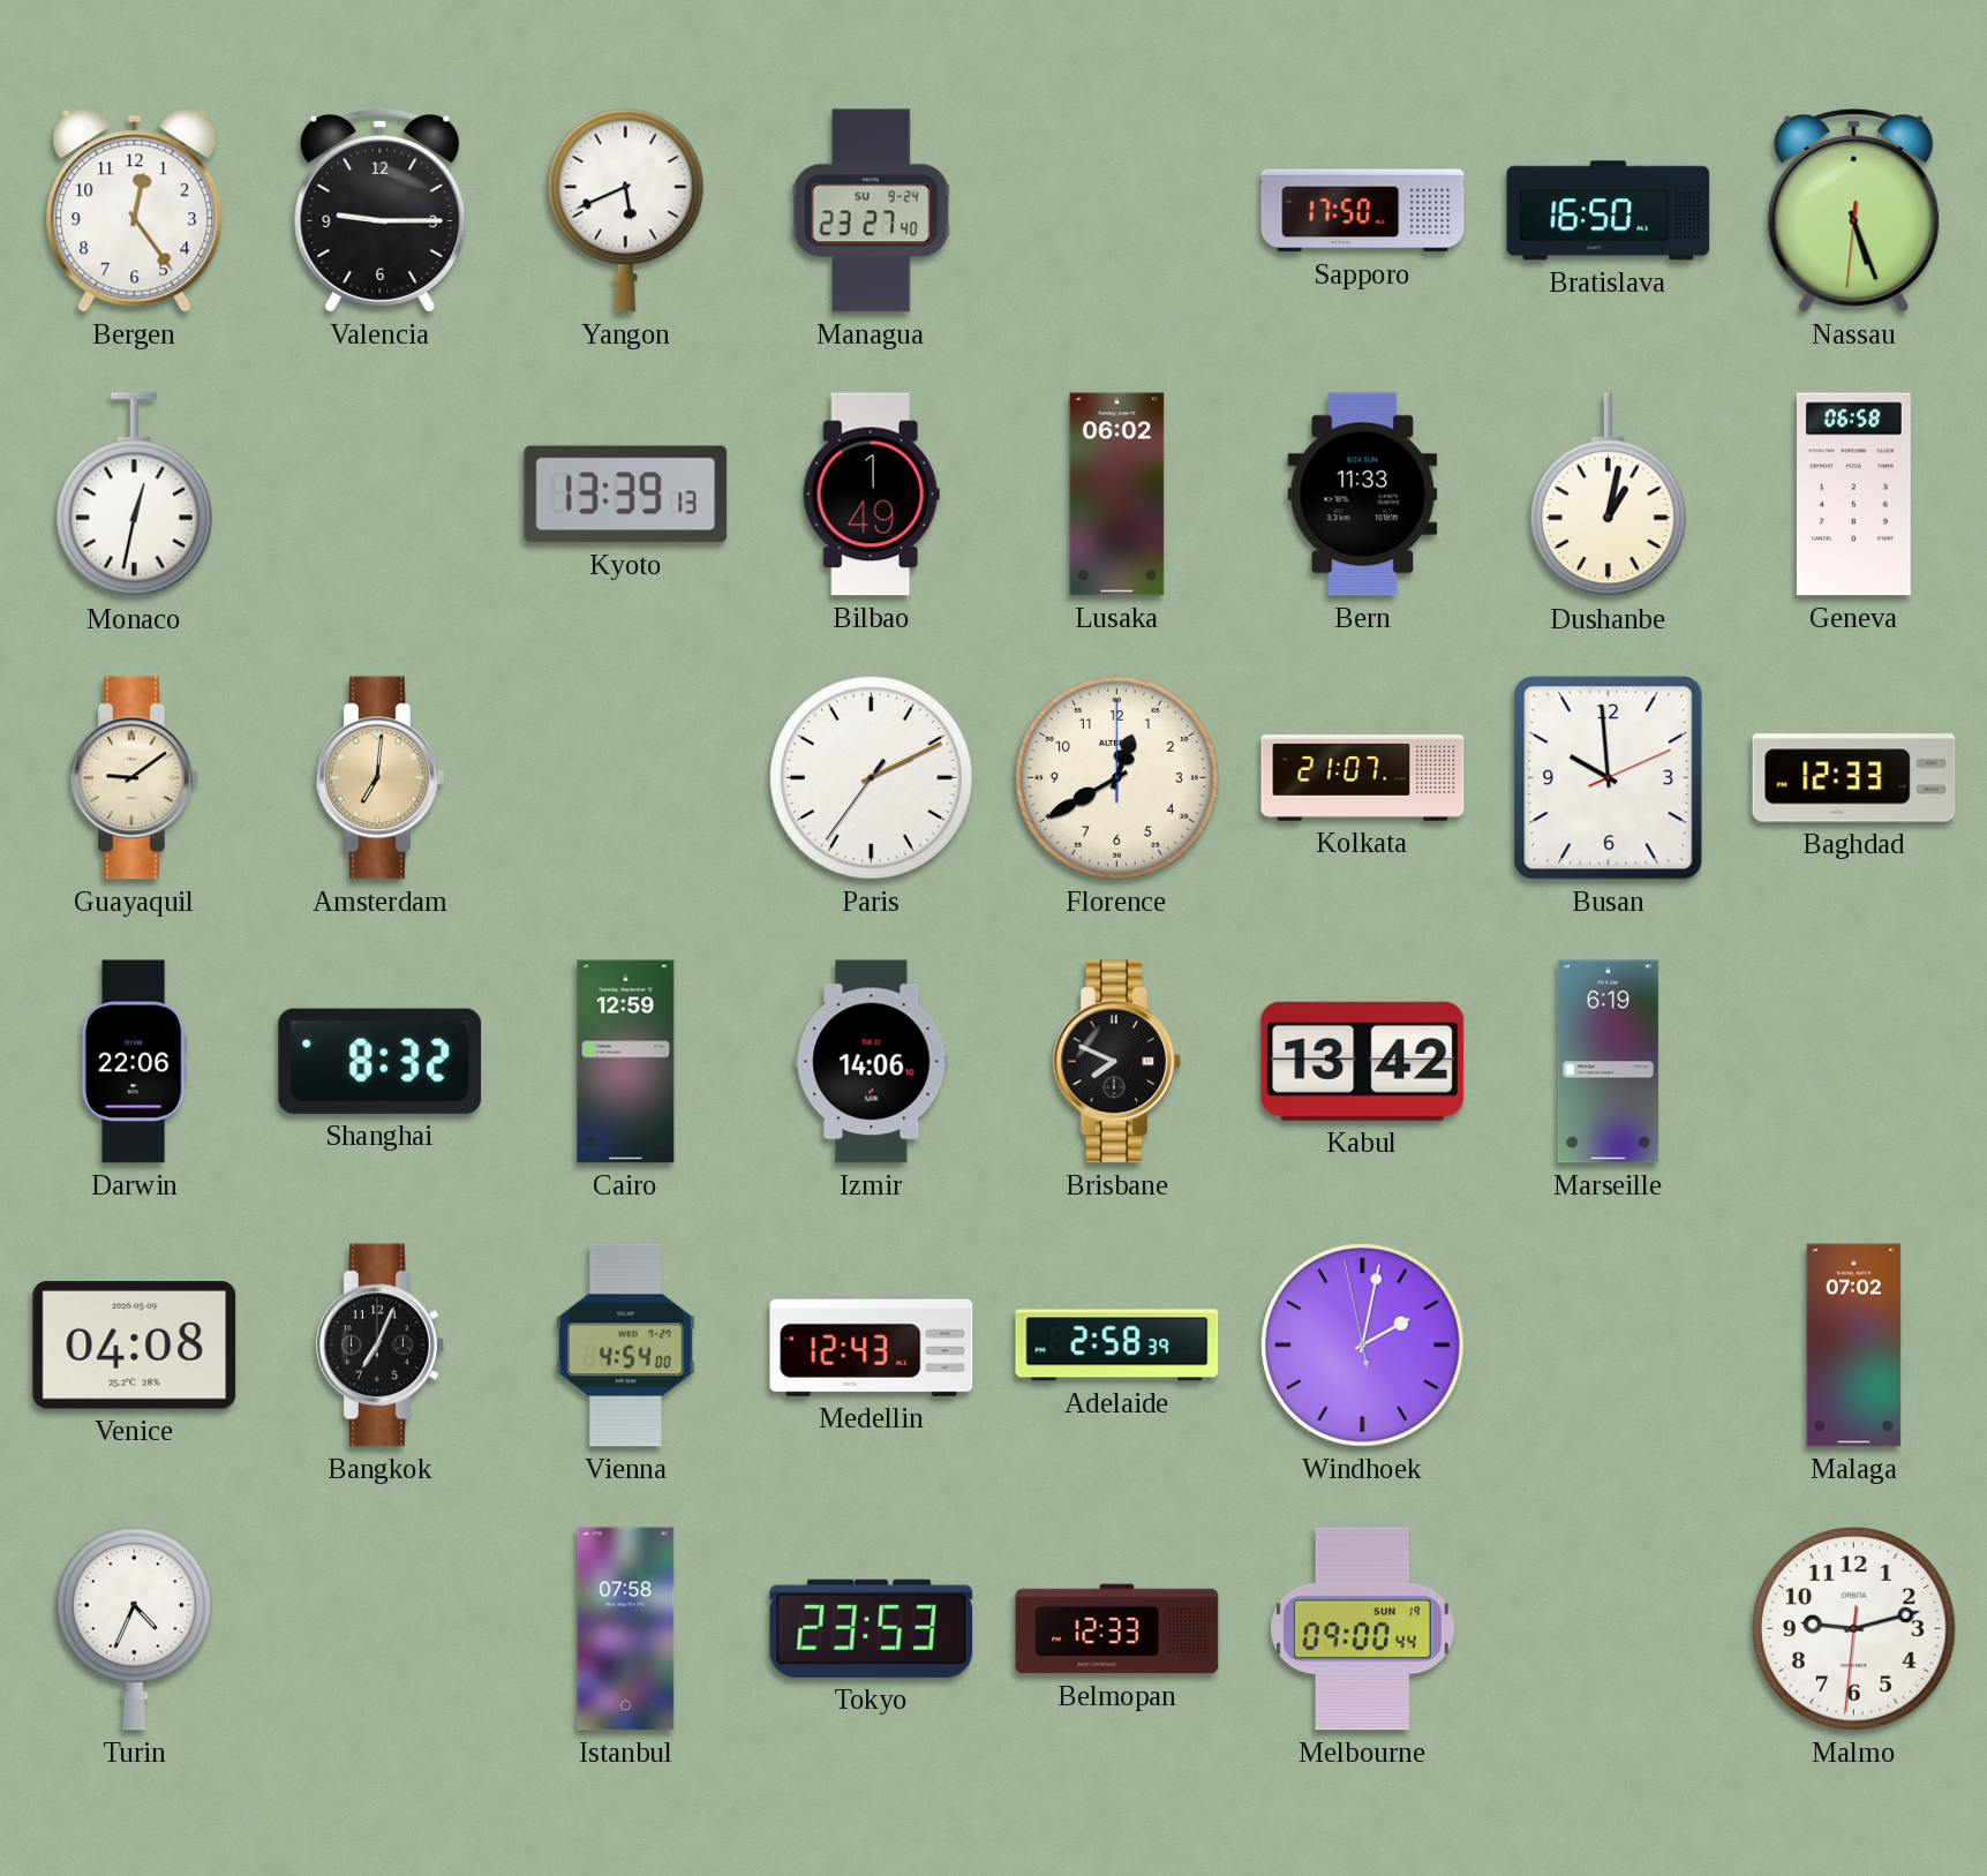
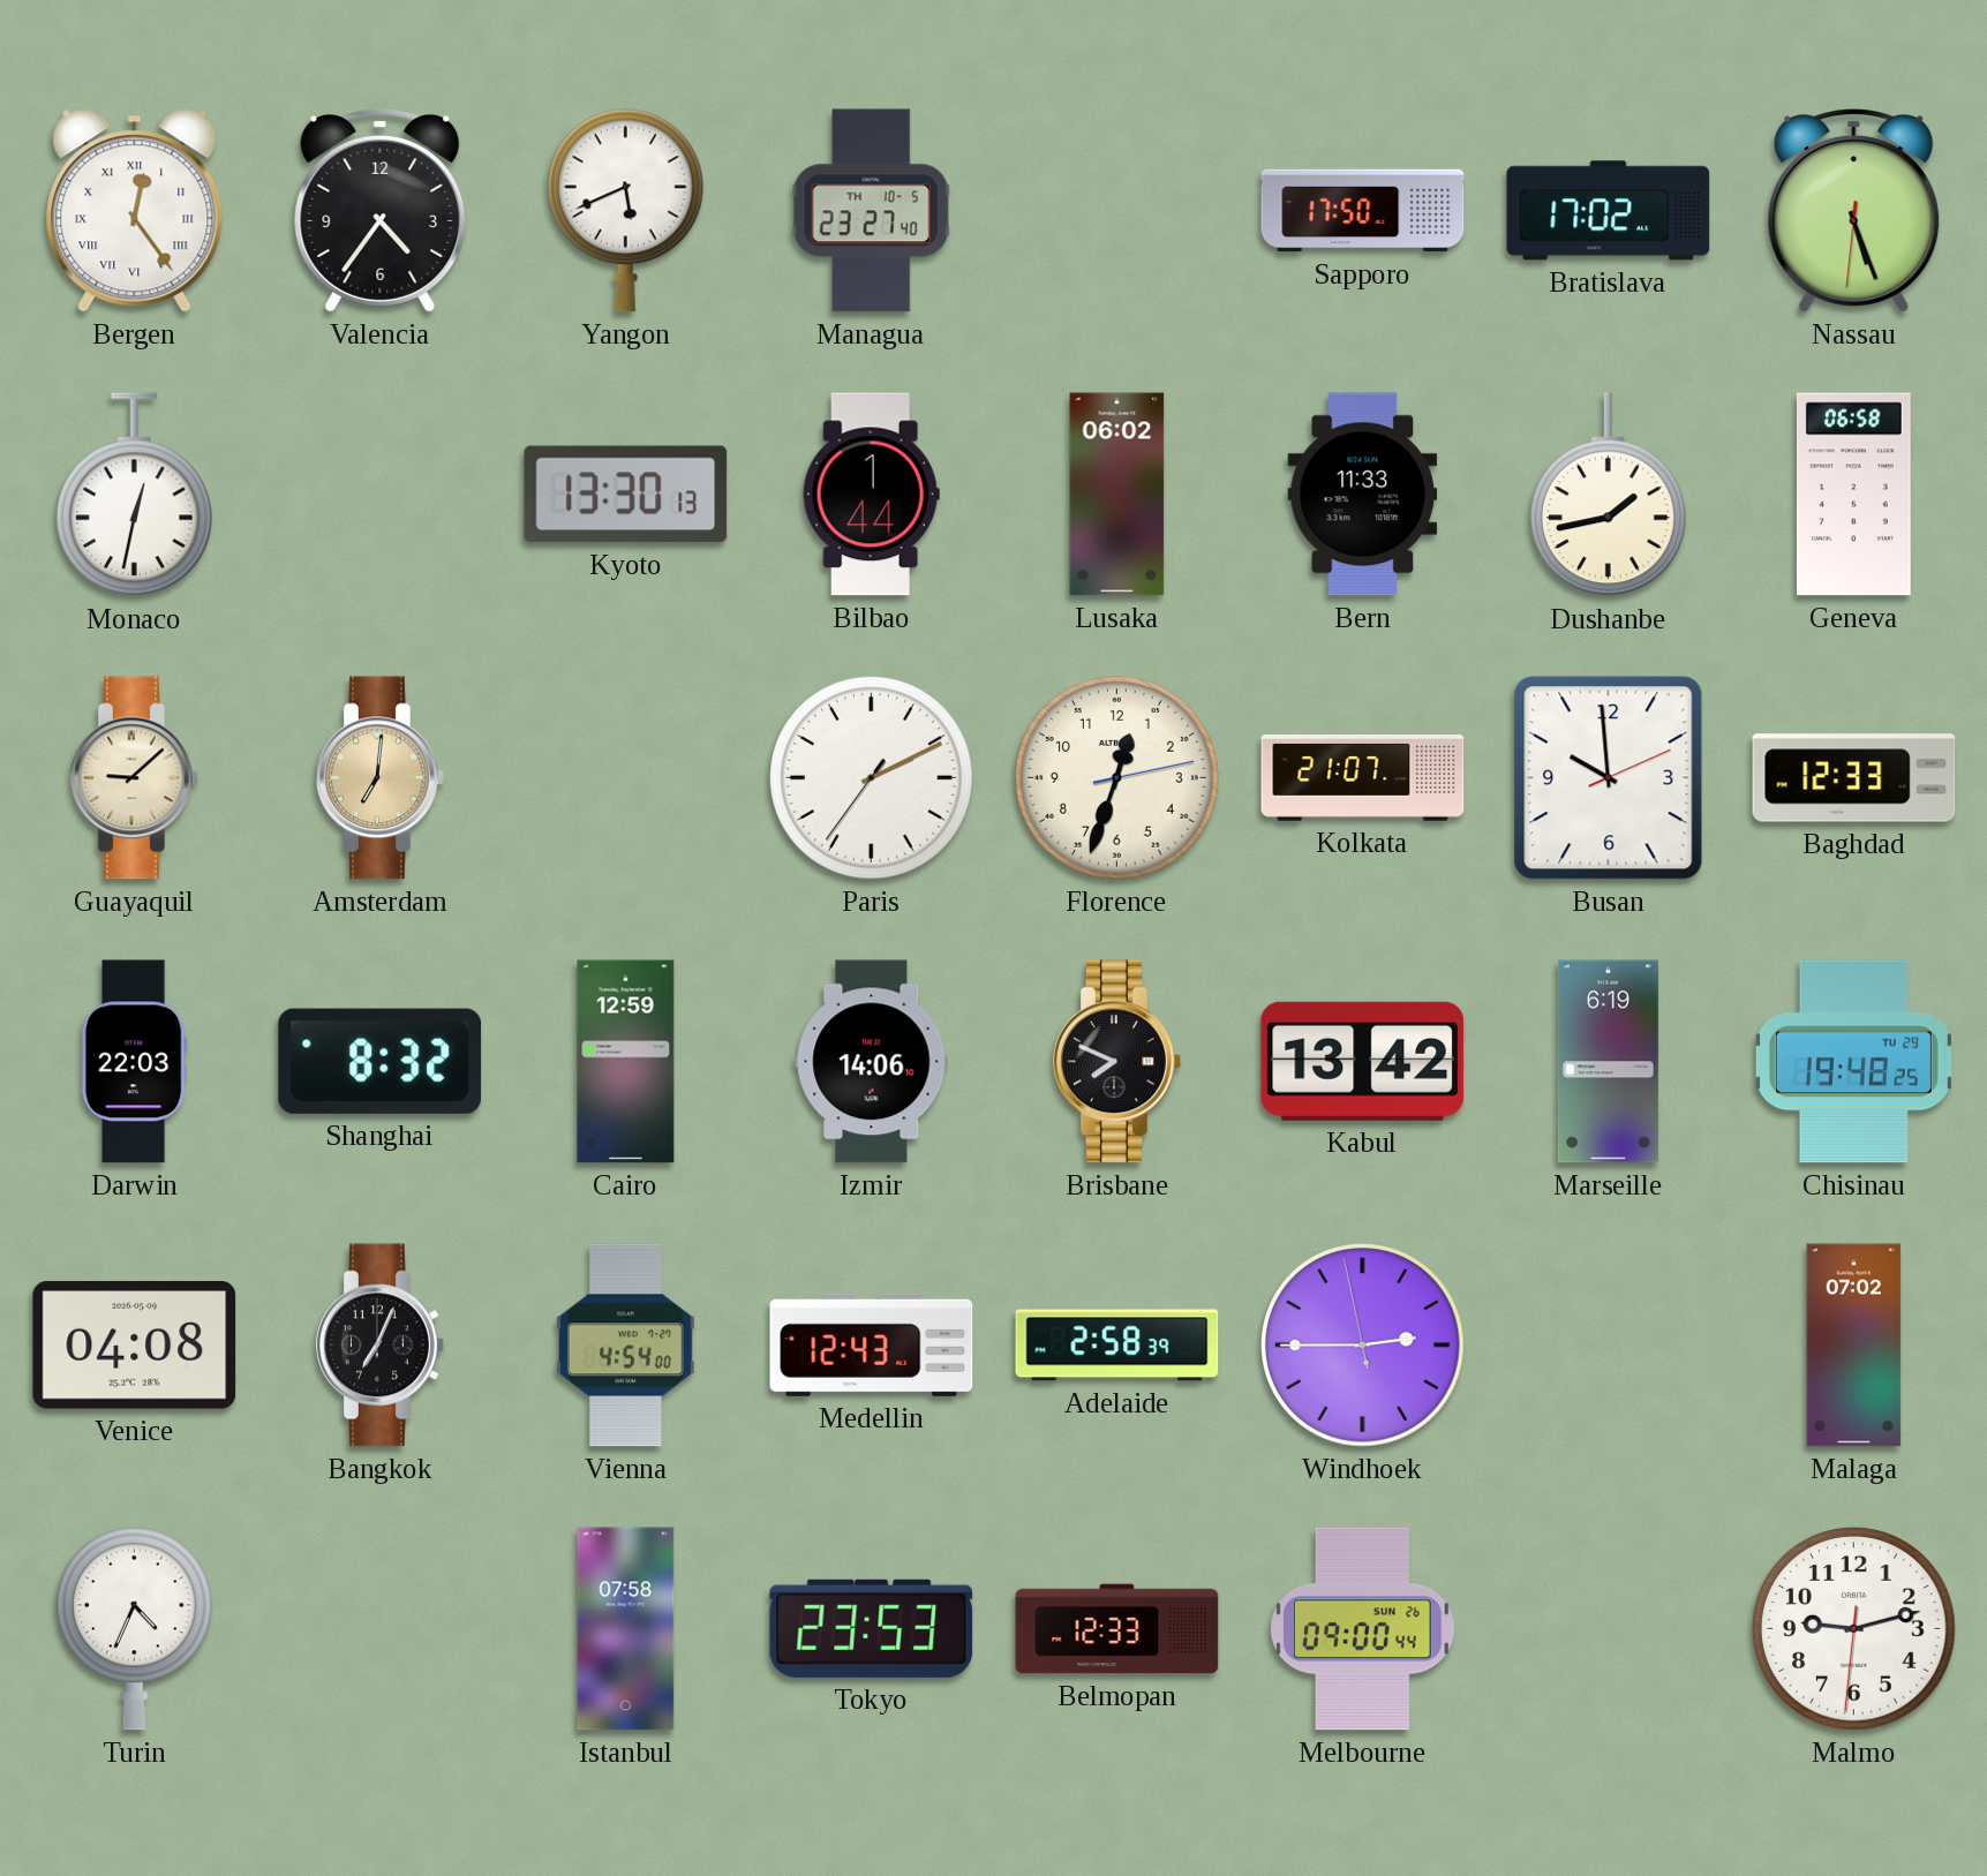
Bergen numerals: Arabic -> Roman
Valencia: 9:15 -> 4:36
Managua date: SU 9-24 -> TH 10-5
Bratislava: 16:50 -> 17:02
Kyoto: 13:39 -> 13:30
Bilbao: 1:49 -> 1:44
Dushanbe: 1:02 -> 1:43
Guayaquil: 9:09 -> 9:08
Florence: 12:40 -> 12:33
Darwin: 22:06 -> 22:03
Chisinau: none -> 19:48
Windhoek: 2:01 -> 2:44
Melbourne date: SUN 19 -> SUN 26
